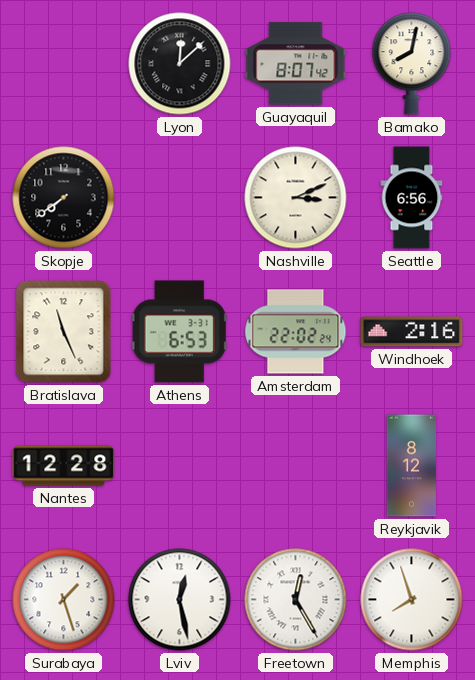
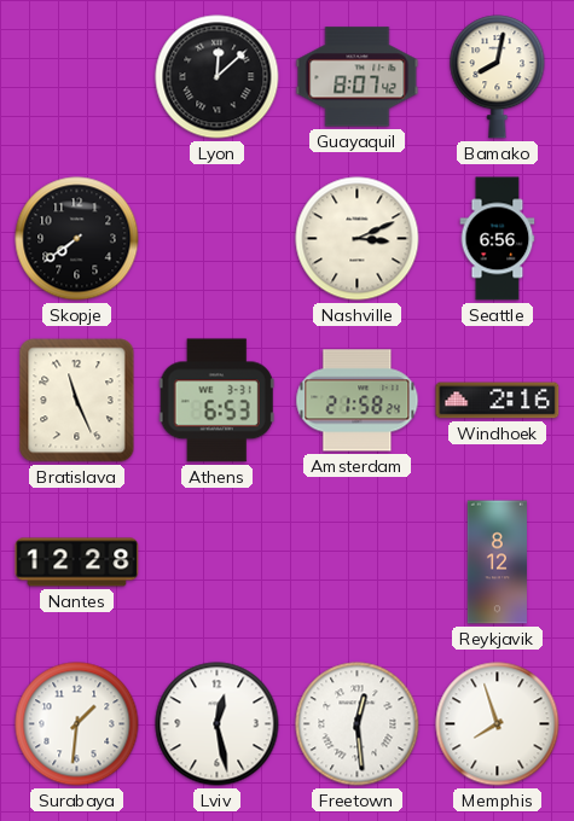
Amsterdam: 22:02 -> 21:58
Surabaya: 1:27 -> 1:31
Freetown: 12:25 -> 12:29
